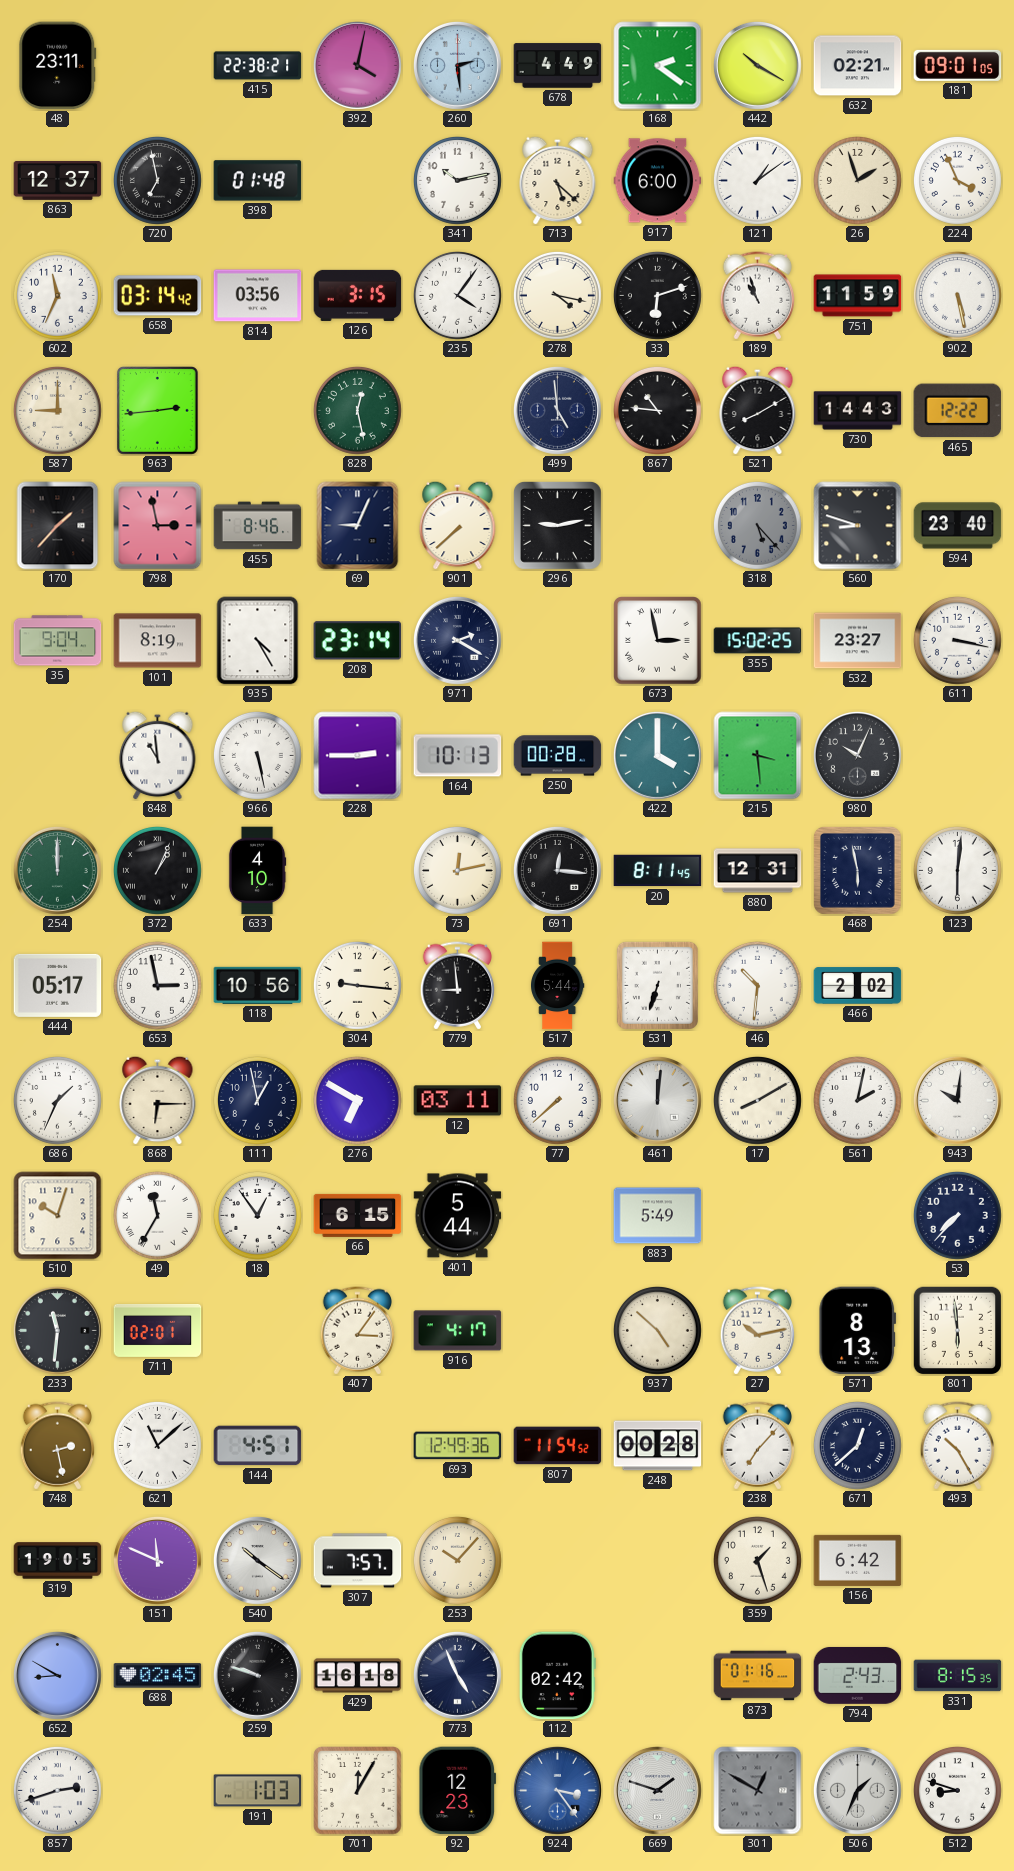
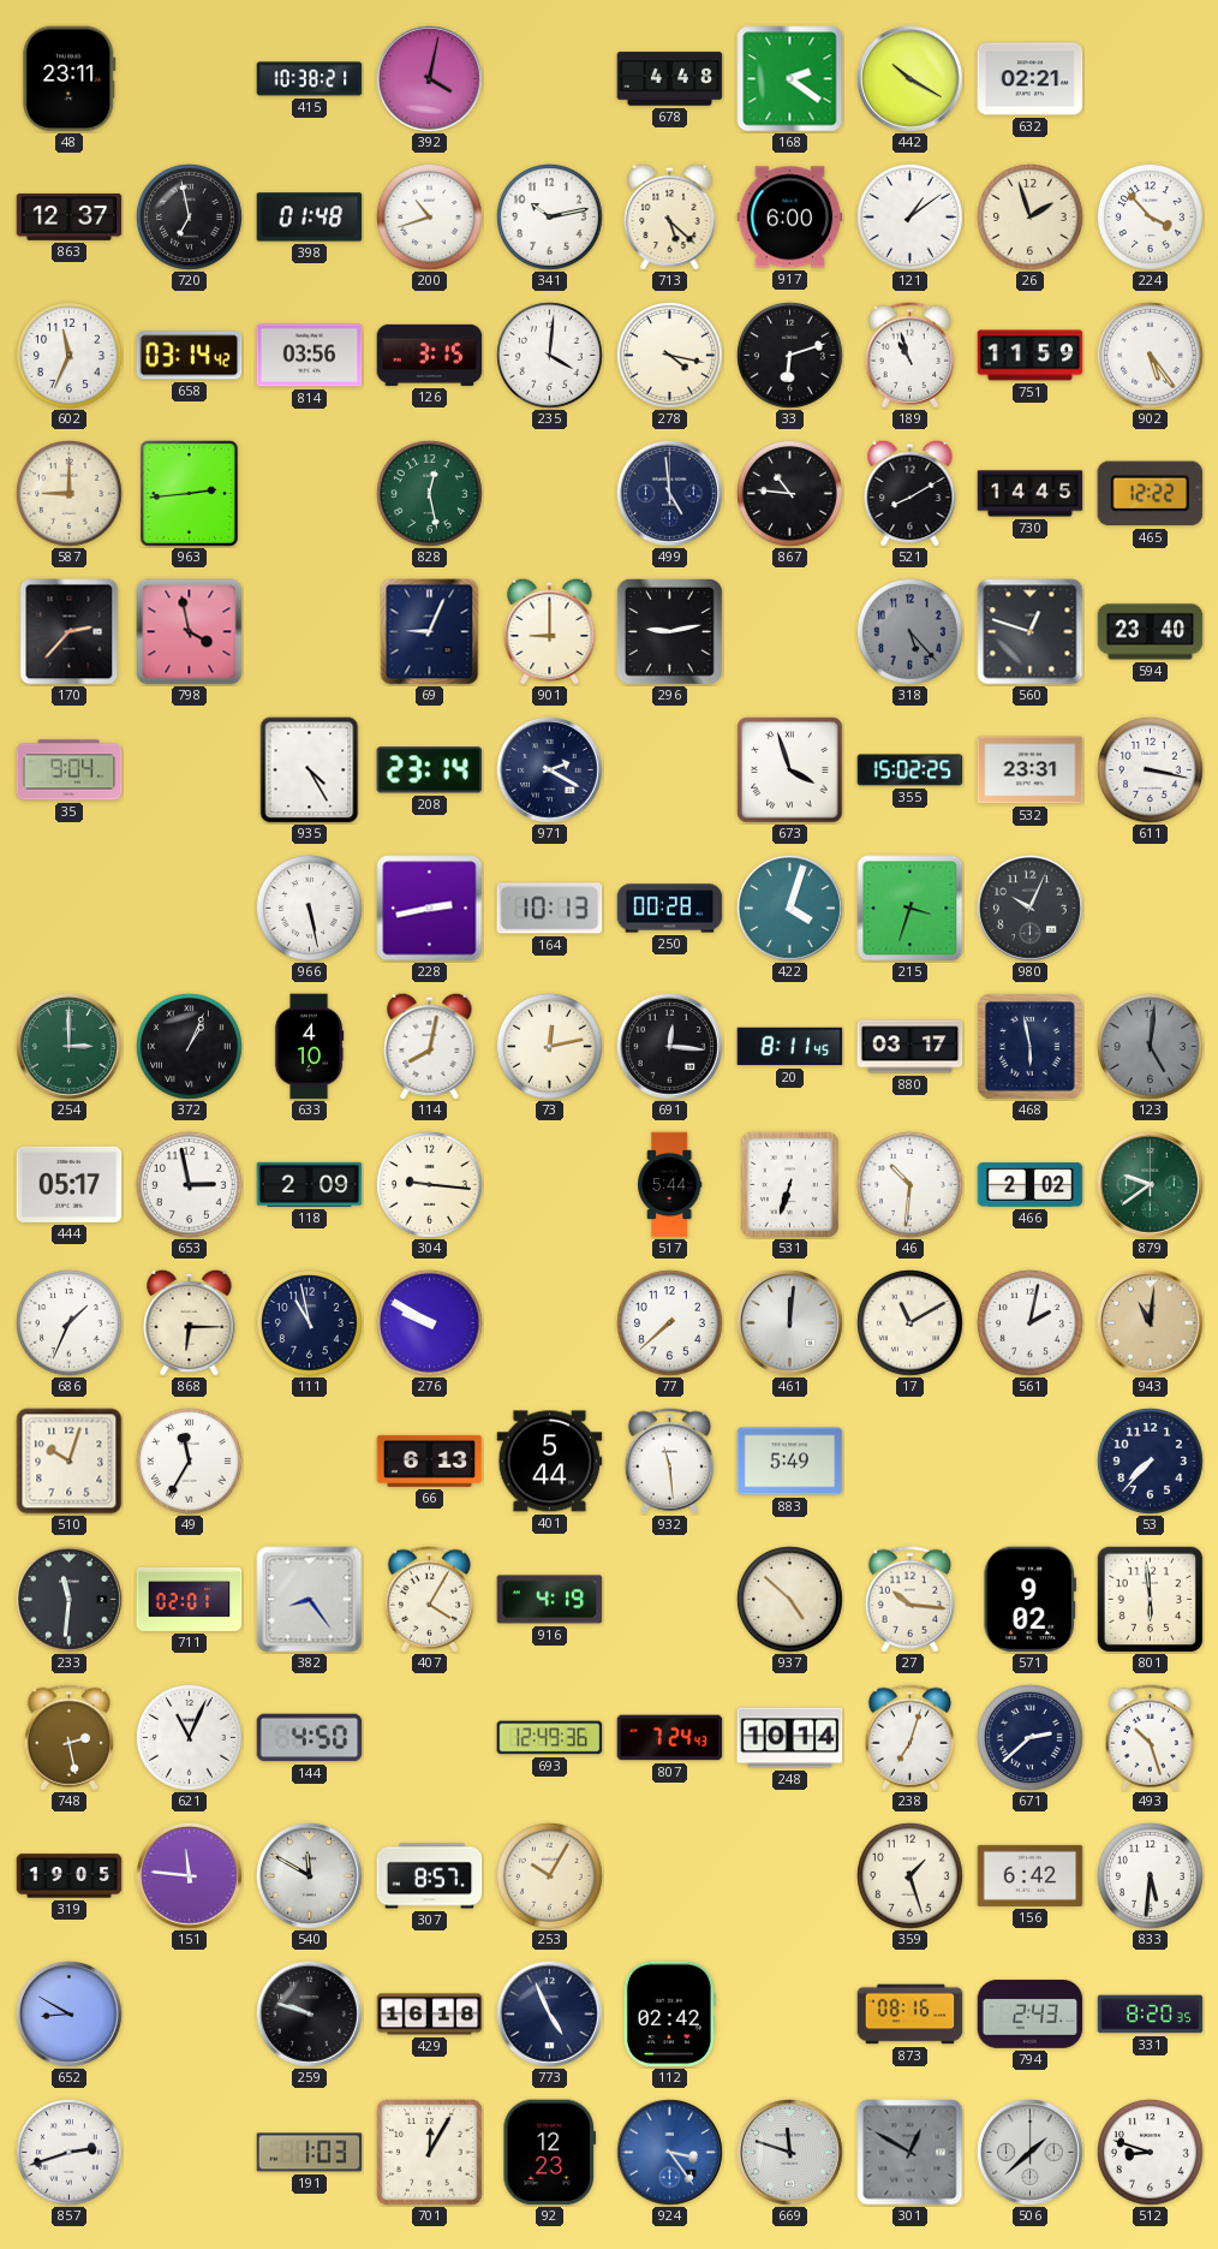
415: 22:38 -> 10:38
260: 2:29 -> none
678: 4:49 -> 4:48
181: 09:01 -> none
200: none -> 10:42
224: 3:56 -> 3:53
235: 4:06 -> 4:01
902: 5:28 -> 5:24
730: 14:43 -> 14:45
170: 1:37 -> 2:37
798: 2:58 -> 3:58
455: 8:46 -> none
901: 7:38 -> 9:00
560: 8:48 -> 12:48
101: 8:19 -> none
673: 2:58 -> 3:57
532: 23:27 -> 23:31
848: 10:59 -> none
228: 2:45 -> 2:43
422: 4:00 -> 4:03
215: 3:29 -> 3:33
254: 12:00 -> 3:00
114: none -> 8:02
880: 12:31 -> 03:17
123: 6:01 -> 5:01
123 dial: white -> grey
118: 10:56 -> 2:09
779: 8:59 -> none
879: none -> 9:39
111: 12:58 -> 10:58
276: 6:50 -> 9:50
12: 03:11 -> none
17: 8:10 -> 11:10
943: 10:01 -> 11:01
943 dial: white -> champagne
18: 12:54 -> none
66: 6:15 -> 6:13
932: none -> 11:29
382: none -> 8:24
407: 3:06 -> 4:05
916: 4:17 -> 4:19
27: 10:13 -> 10:16
571: 8:13 -> 9:02
621: 11:08 -> 11:04
144: 4:51 -> 4:50
807: 11:54 -> 7:24
248: 00:28 -> 10:14
238: 7:07 -> 7:03
671: 12:38 -> 2:38
493: 10:25 -> 10:27
151: 11:49 -> 11:46
540: 10:21 -> 11:50
307: 7:57 -> 8:57
253: 10:07 -> 10:05
833: none -> 5:31
688: 02:45 -> none
873: 01:16 -> 08:16
331: 8:15 -> 8:20
669: 1:48 -> 11:48
506: 1:34 -> 1:38
